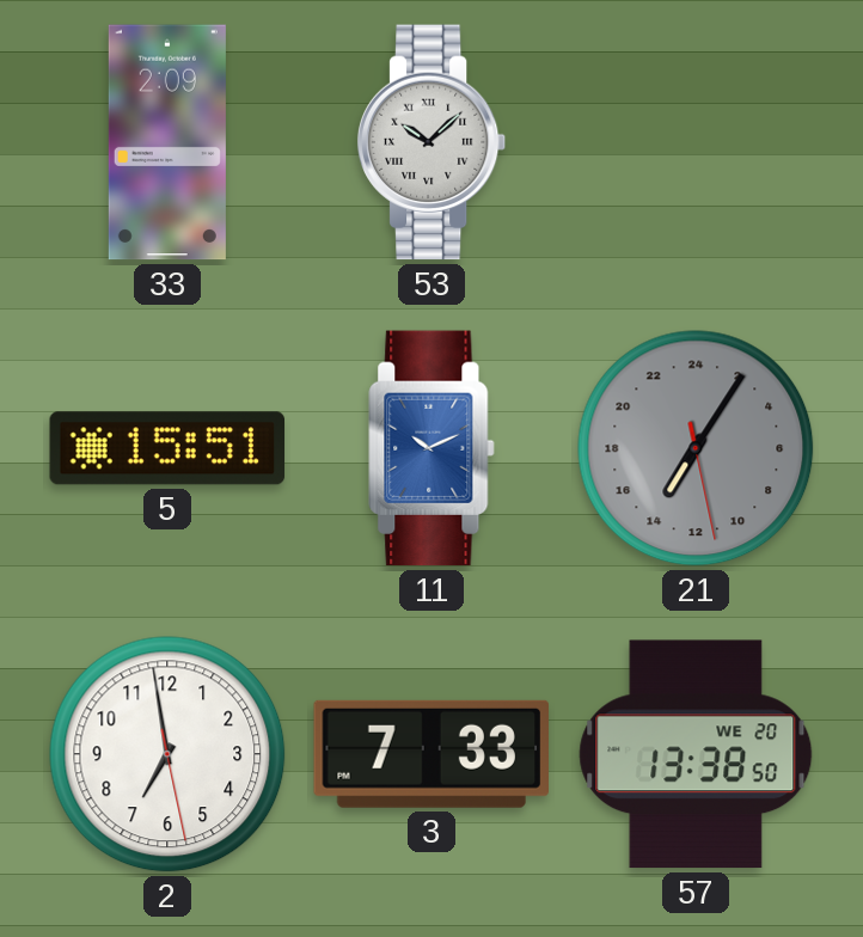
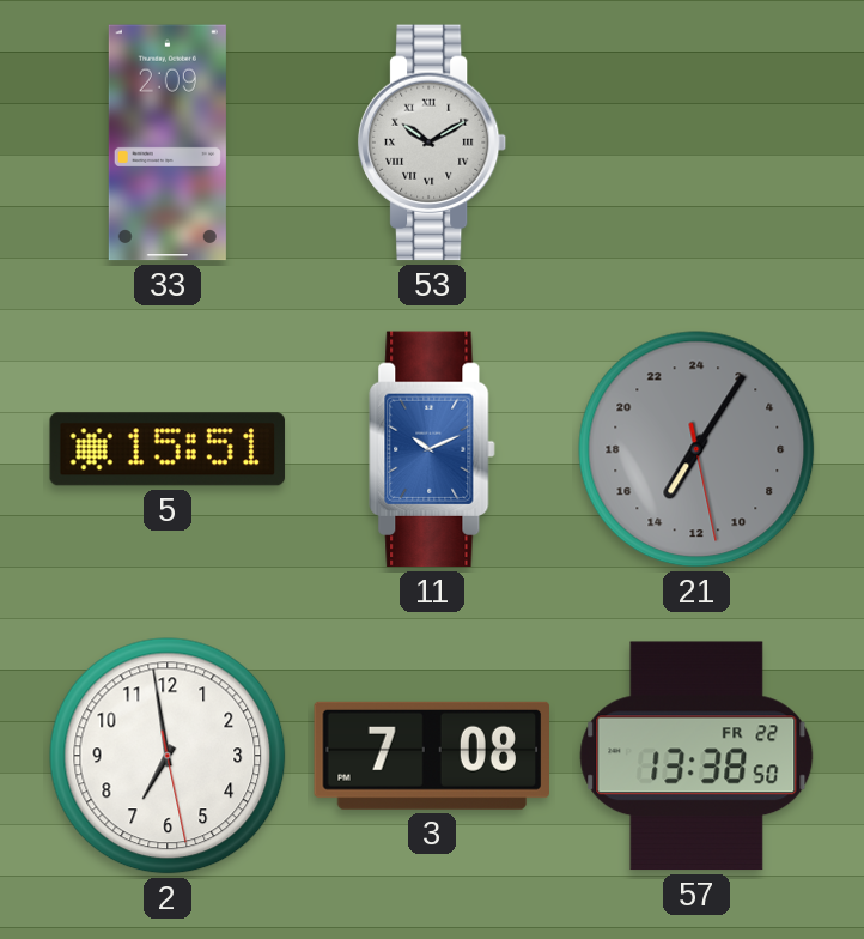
53: 10:08 -> 10:10
3: 7:33 -> 7:08
57 date: WE 20 -> FR 22
